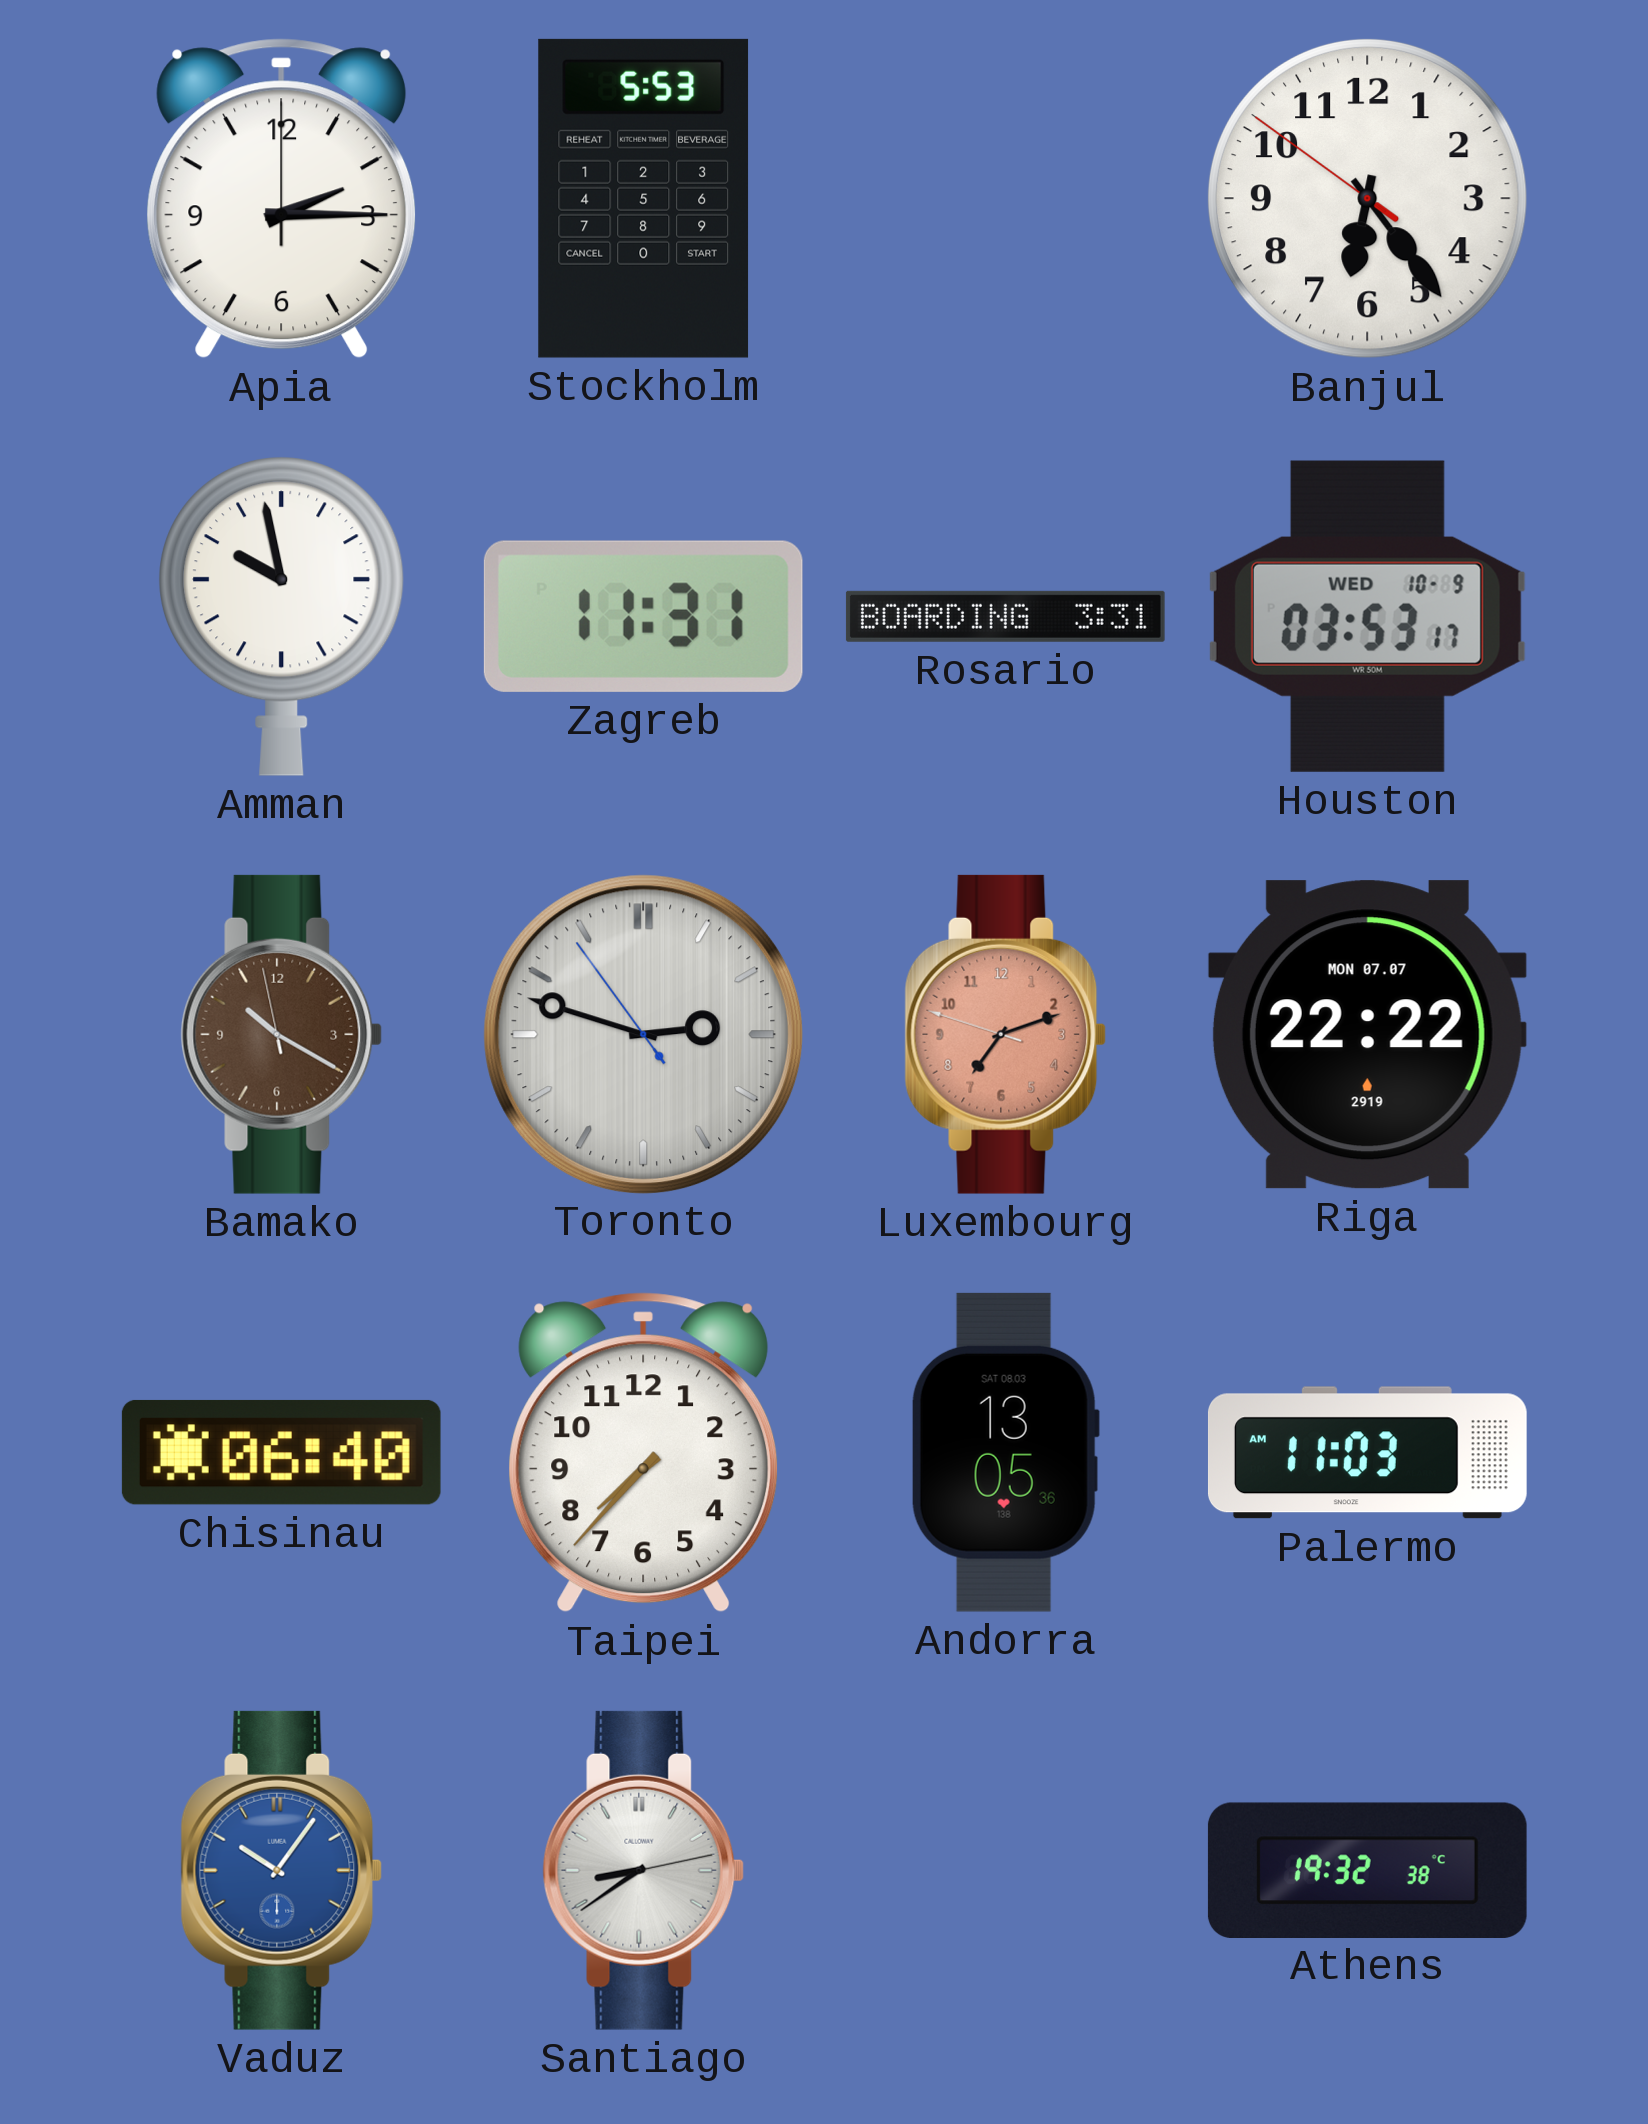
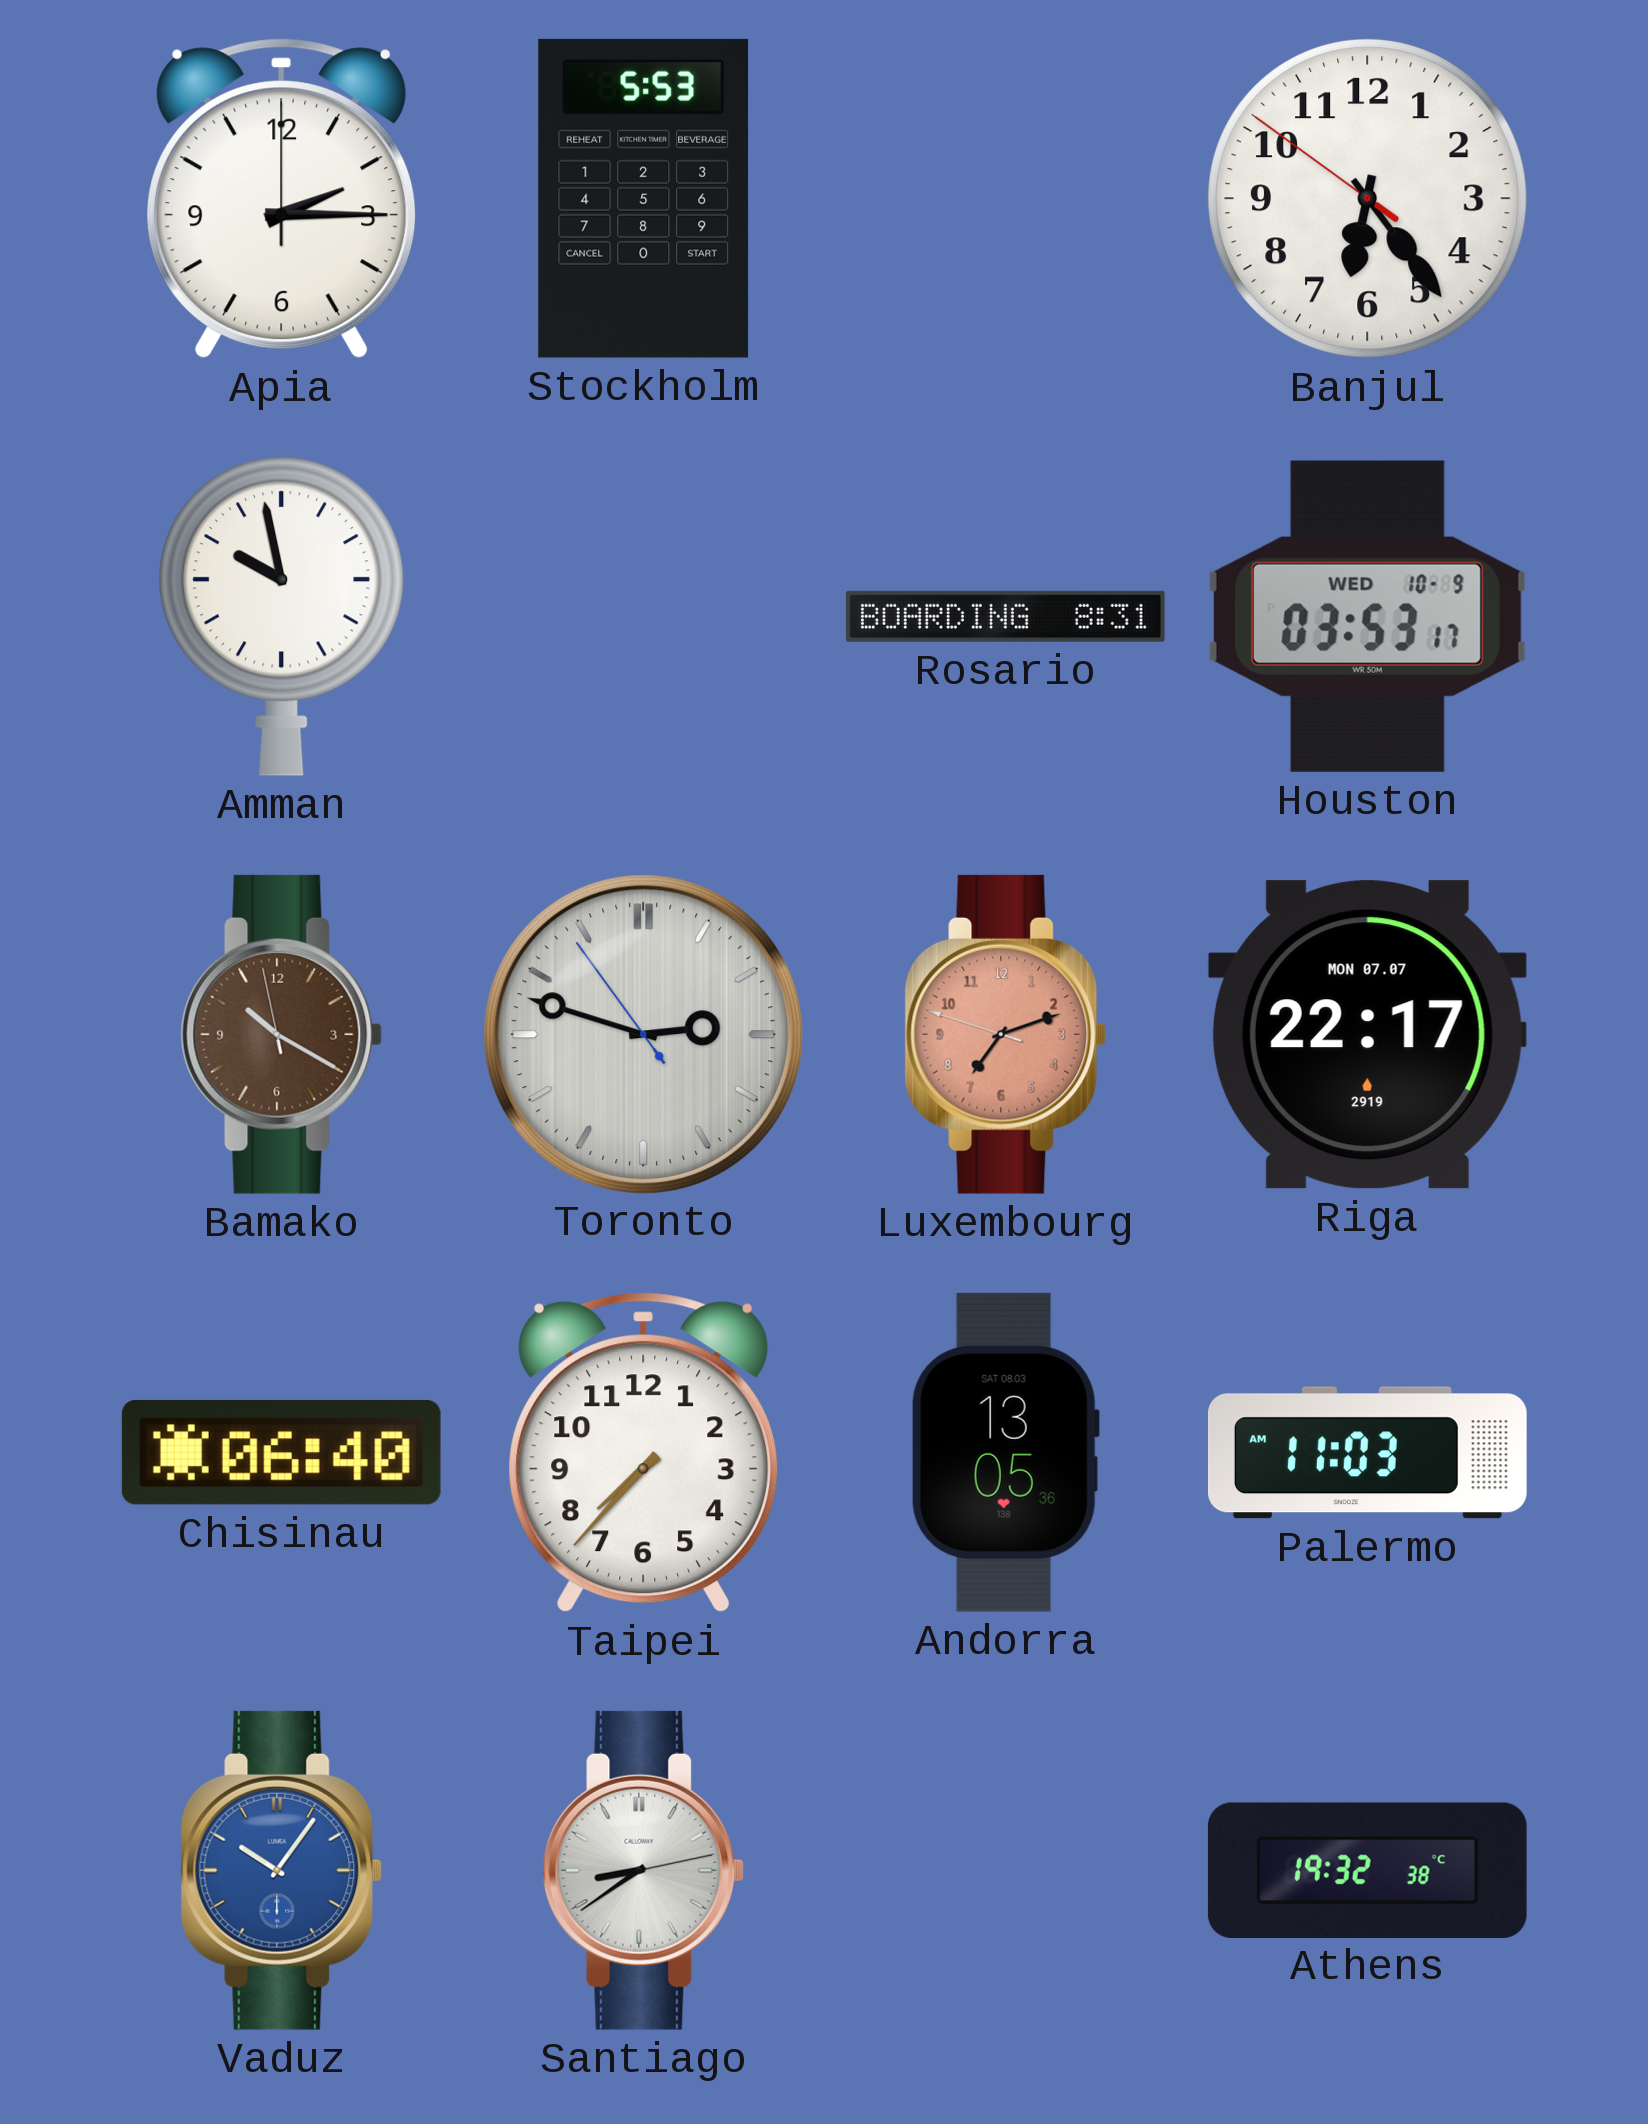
Zagreb: 11:31 -> none
Rosario: 3:31 -> 8:31
Riga: 22:22 -> 22:17
